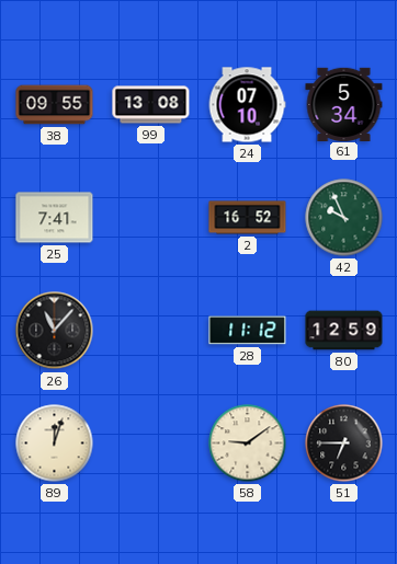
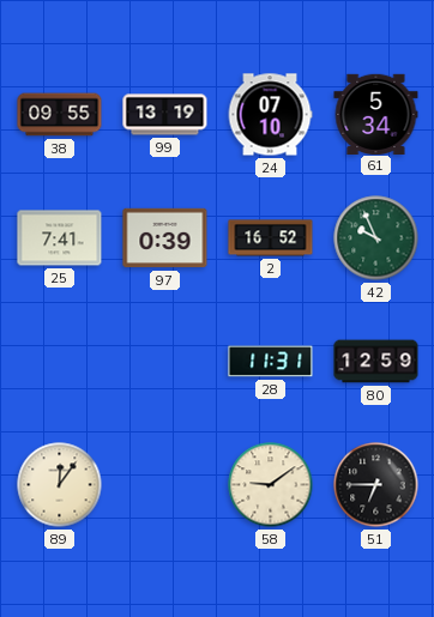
99: 13:08 -> 13:19
97: none -> 0:39
26: 11:07 -> none
28: 11:12 -> 11:31
89: 12:03 -> 12:06
